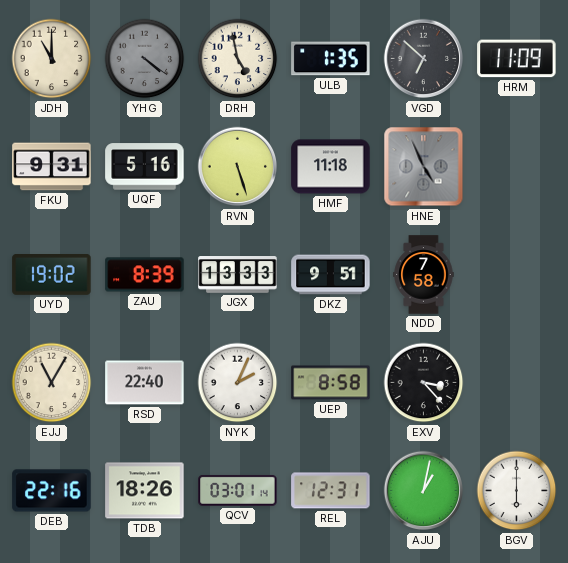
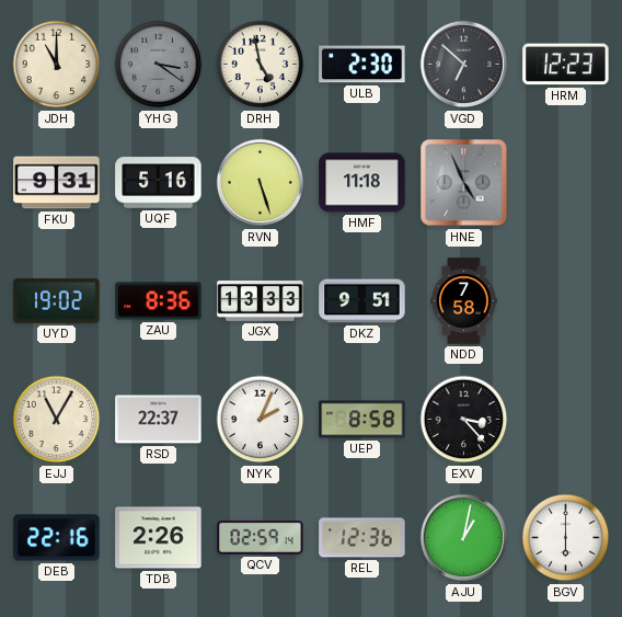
YHG: 4:21 -> 3:21
ULB: 1:35 -> 2:30
HRM: 11:09 -> 12:23
ZAU: 8:39 -> 8:36
RSD: 22:40 -> 22:37
TDB: 18:26 -> 2:26
QCV: 03:01 -> 02:59
REL: 12:31 -> 12:36
